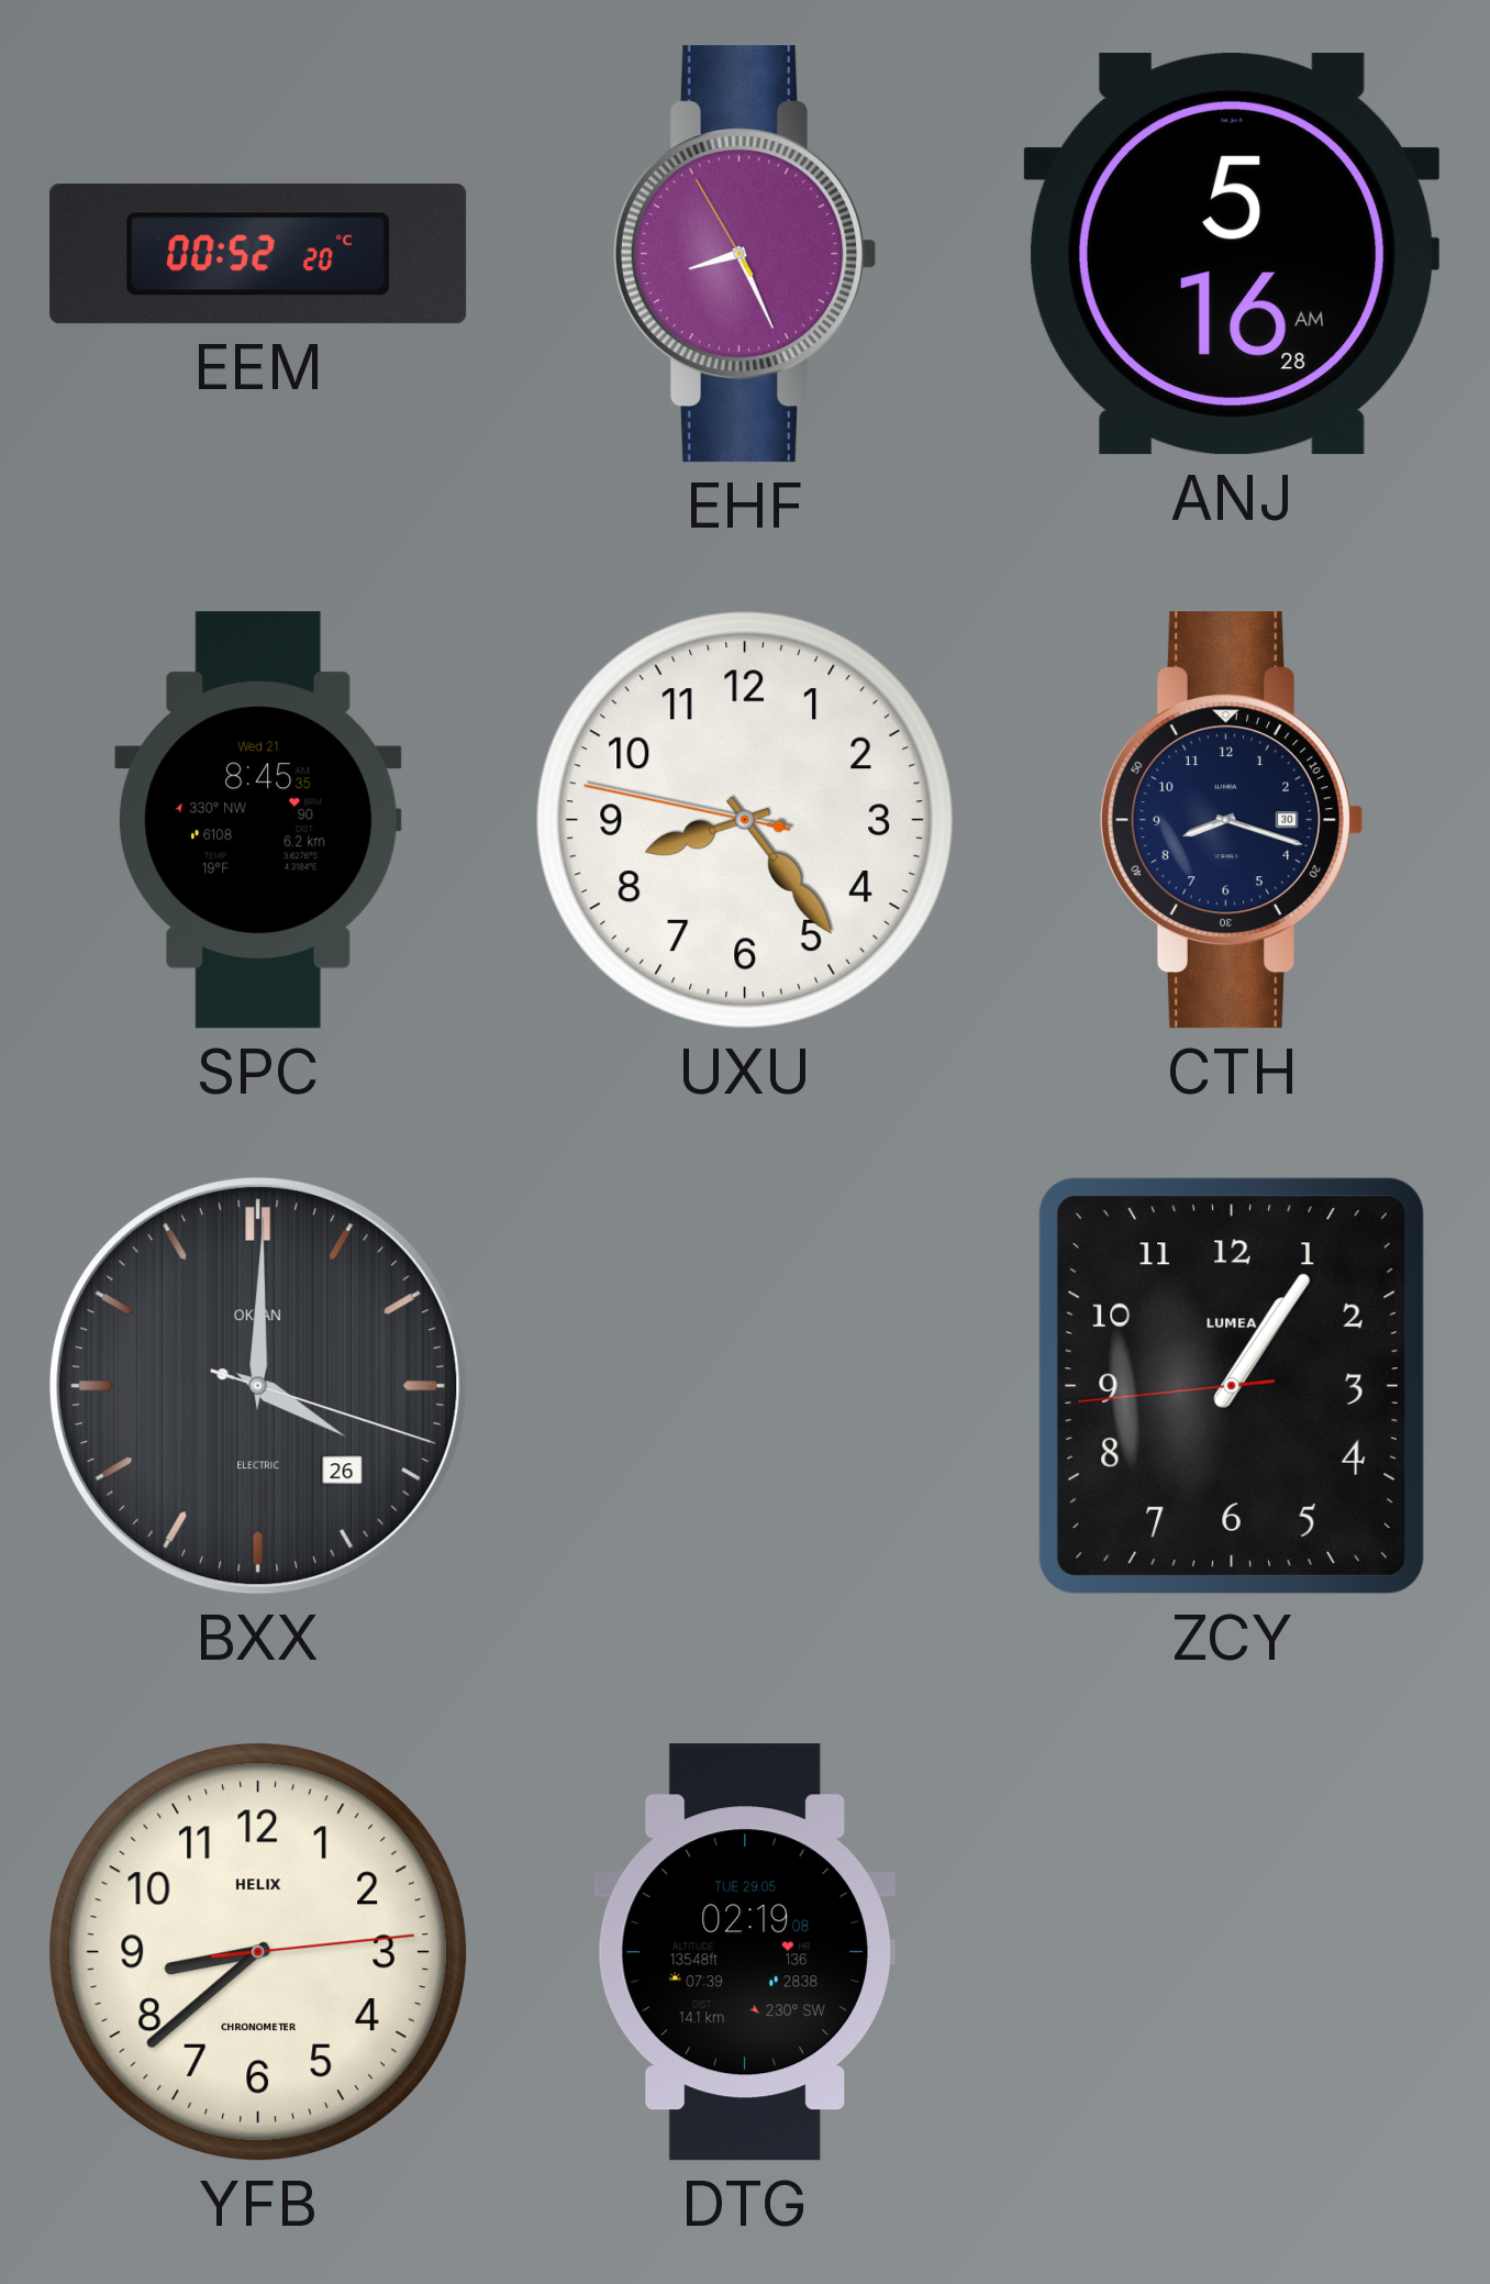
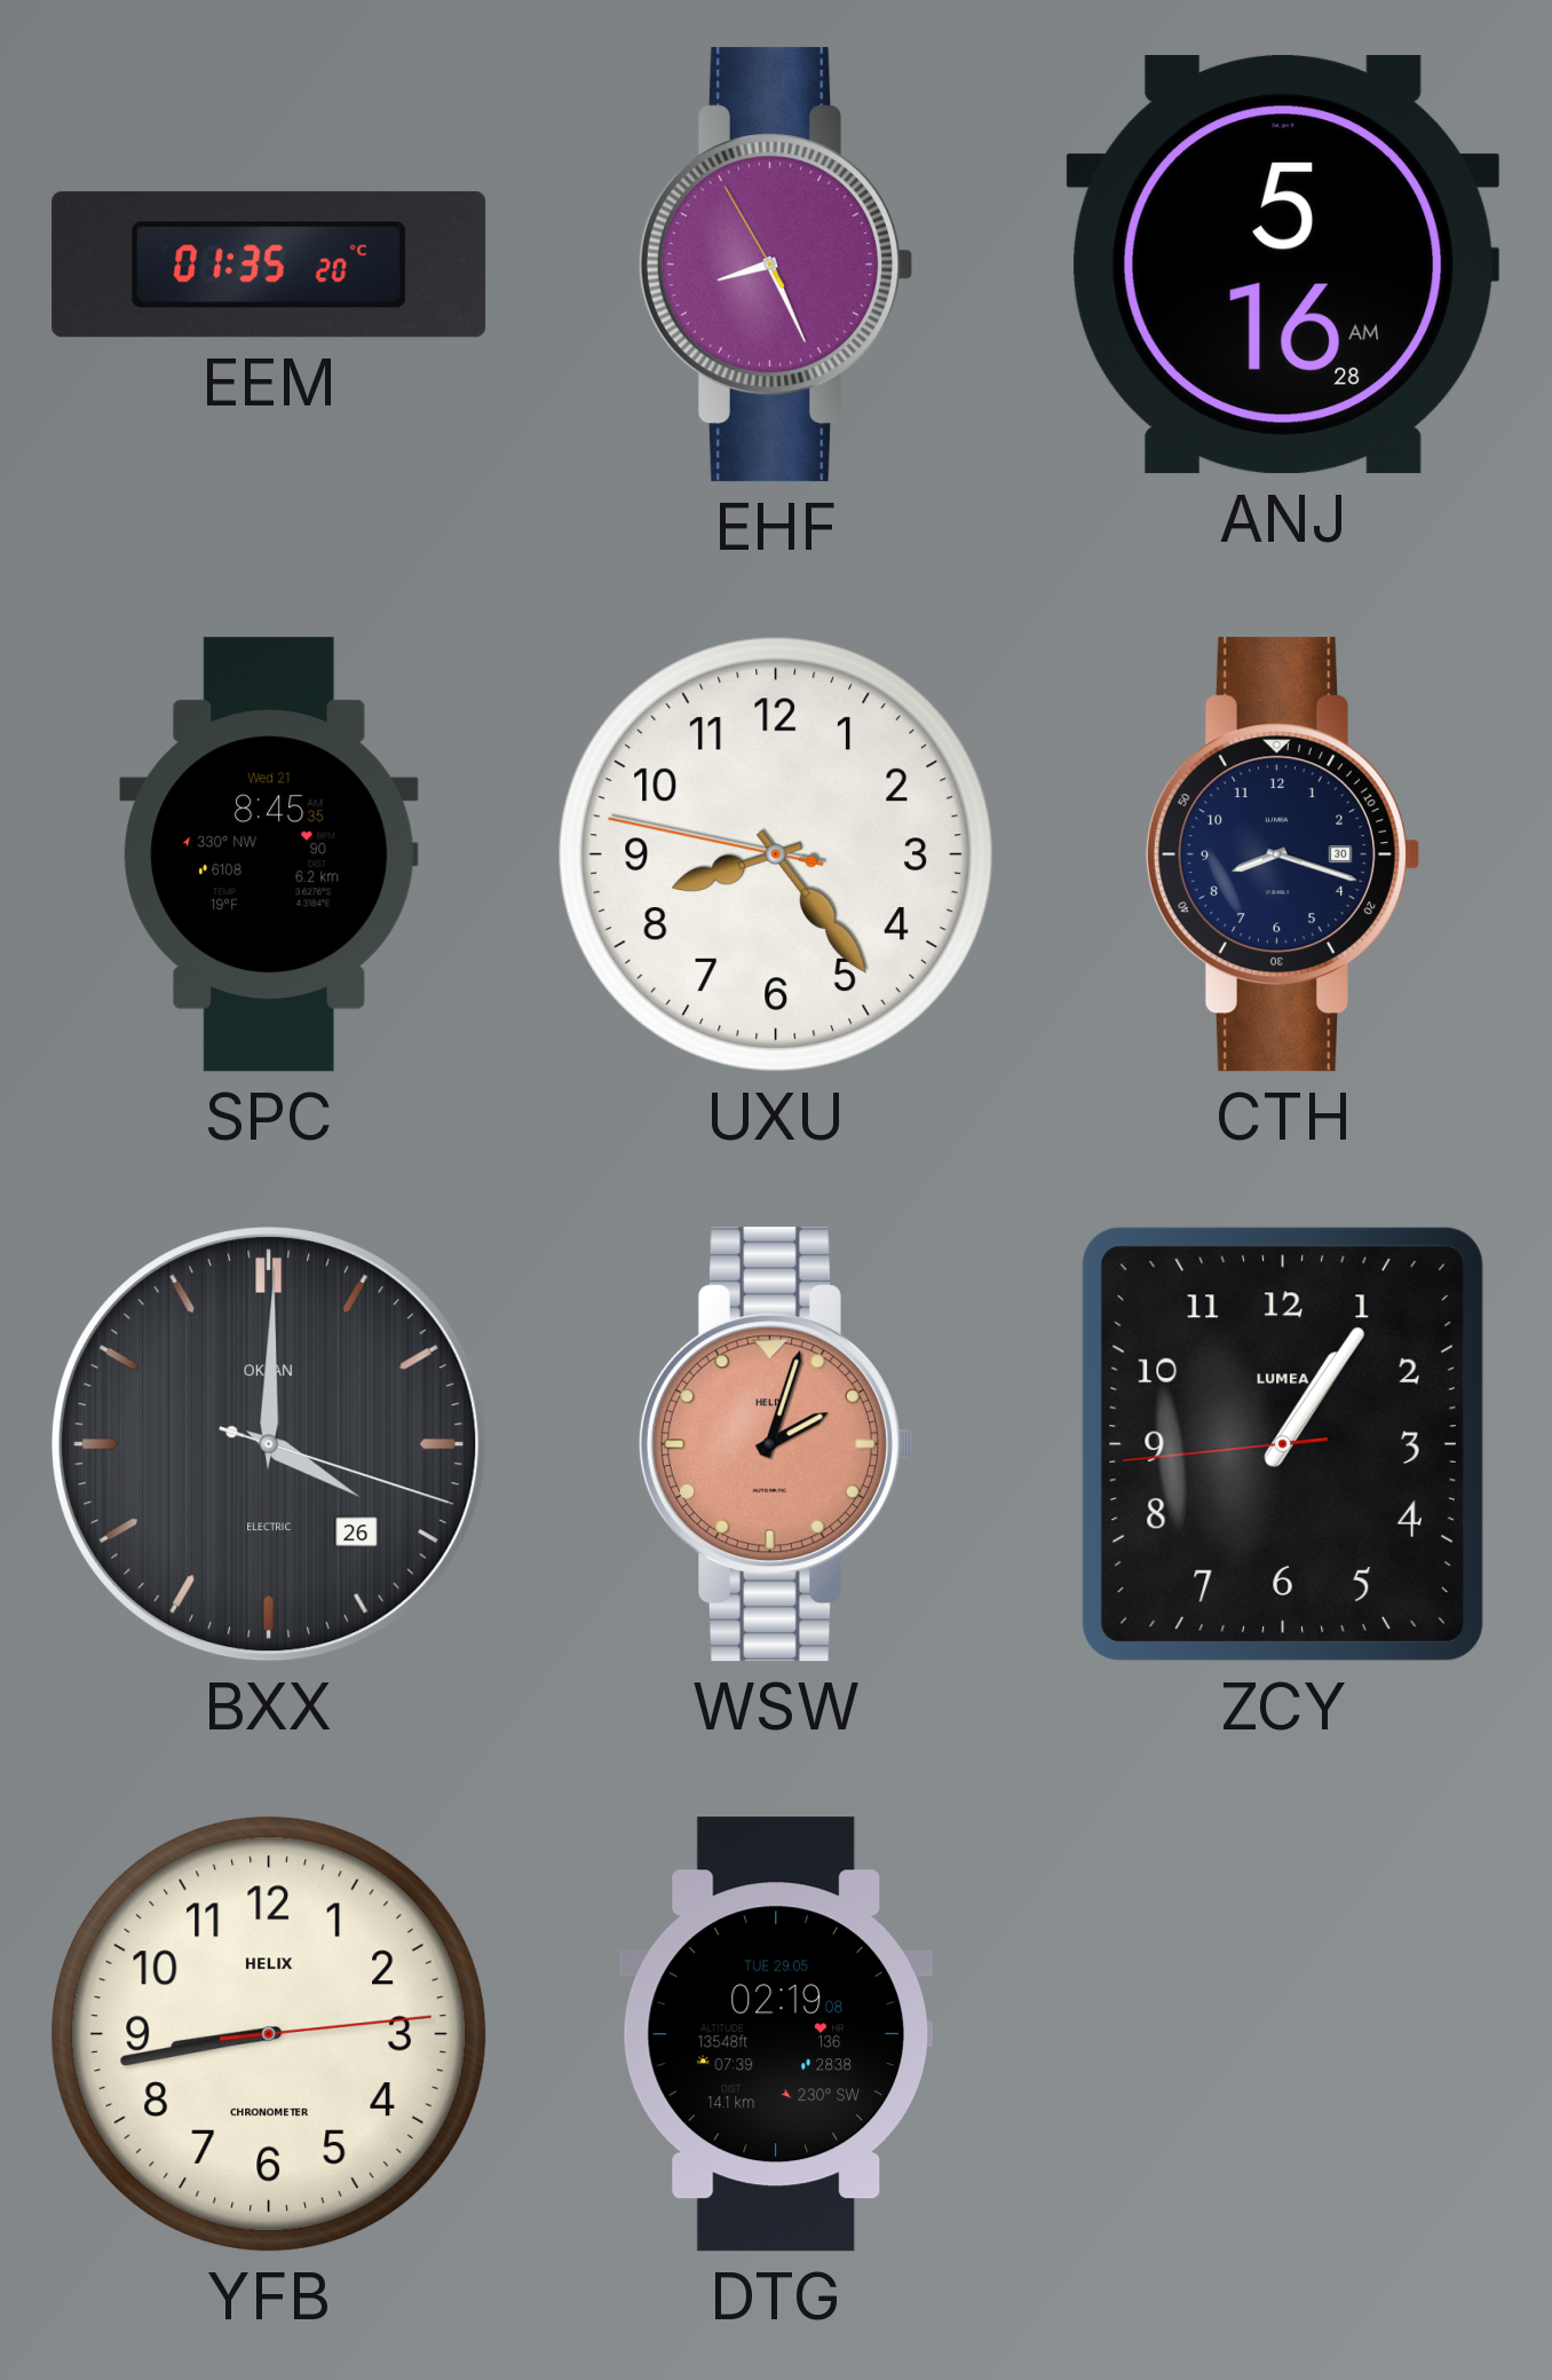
EEM: 00:52 -> 01:35
WSW: none -> 2:03
YFB: 8:38 -> 8:43
